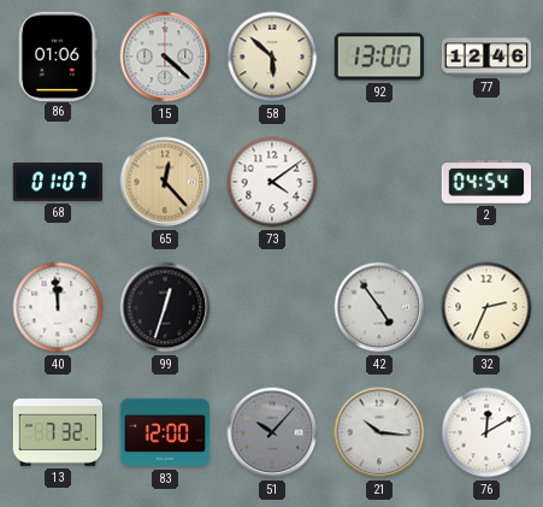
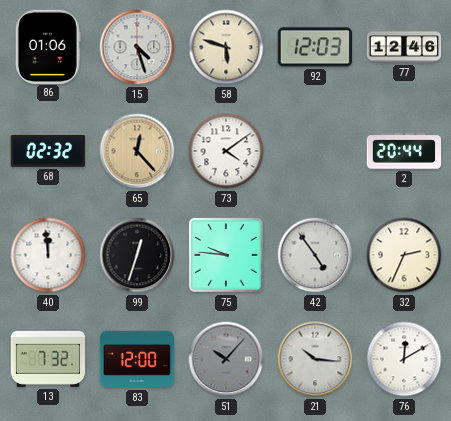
15: 4:22 -> 4:27
58: 5:52 -> 5:48
92: 13:00 -> 12:03
68: 01:07 -> 02:32
2: 04:54 -> 20:44
75: none -> 9:46
